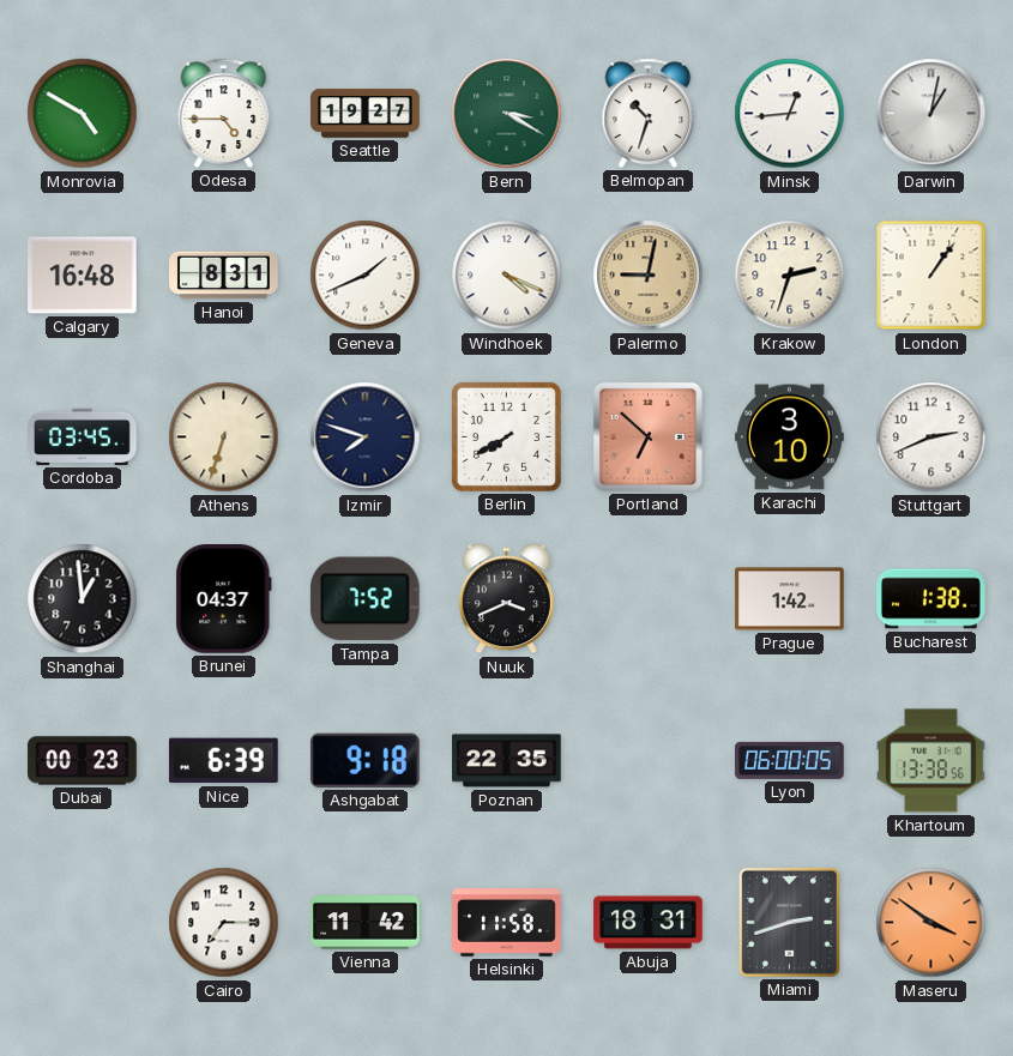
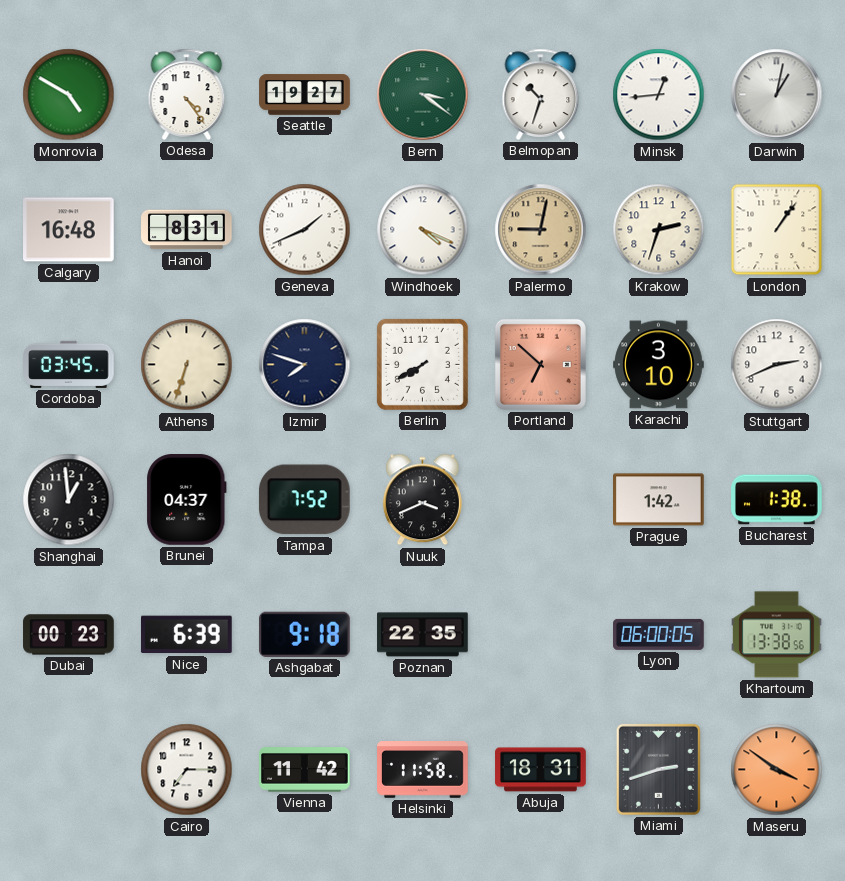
Odesa: 4:45 -> 4:24
Bern: 3:20 -> 3:21
